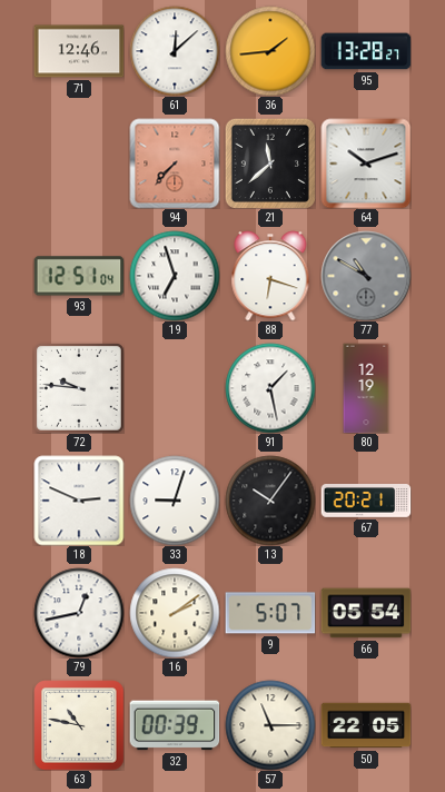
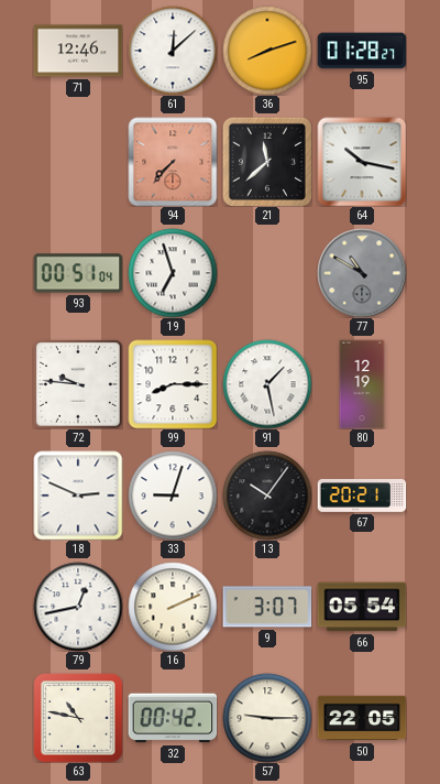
36: 1:44 -> 8:12
95: 13:28 -> 01:28
64: 10:12 -> 10:17
93: 12:51 -> 00:51
88: 6:18 -> none
99: none -> 8:15
16: 2:09 -> 2:11
9: 5:07 -> 3:07
32: 00:39 -> 00:42
57: 11:15 -> 9:15
